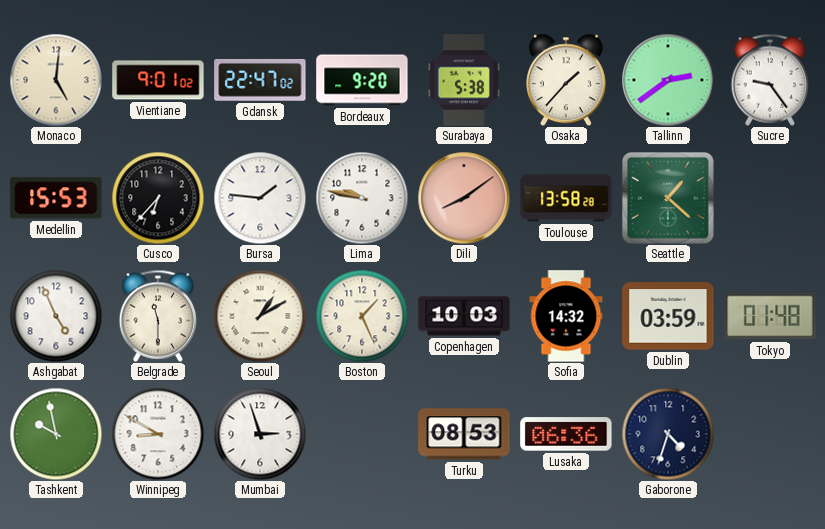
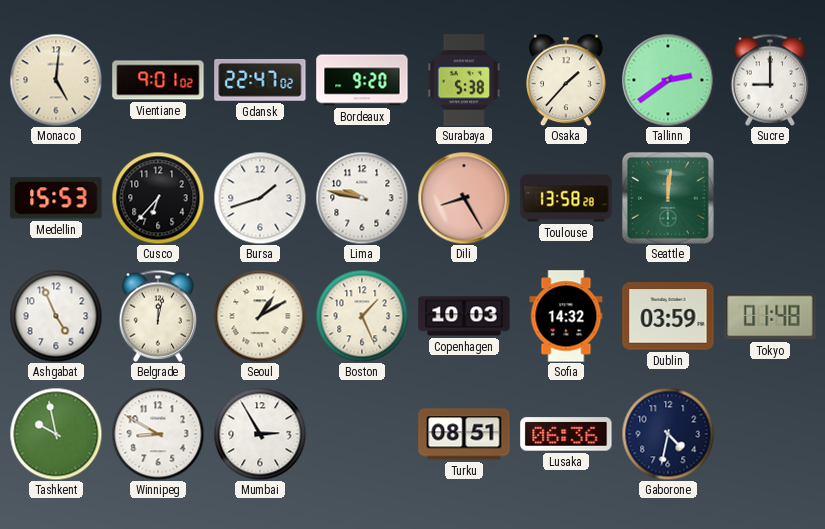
Sucre: 9:24 -> 9:00
Bursa: 1:46 -> 1:42
Dili: 8:09 -> 8:25
Seattle: 1:22 -> 12:01
Belgrade: 11:30 -> 12:02
Mumbai: 2:57 -> 2:55
Turku: 08:53 -> 08:51
Gaborone: 4:33 -> 4:32
